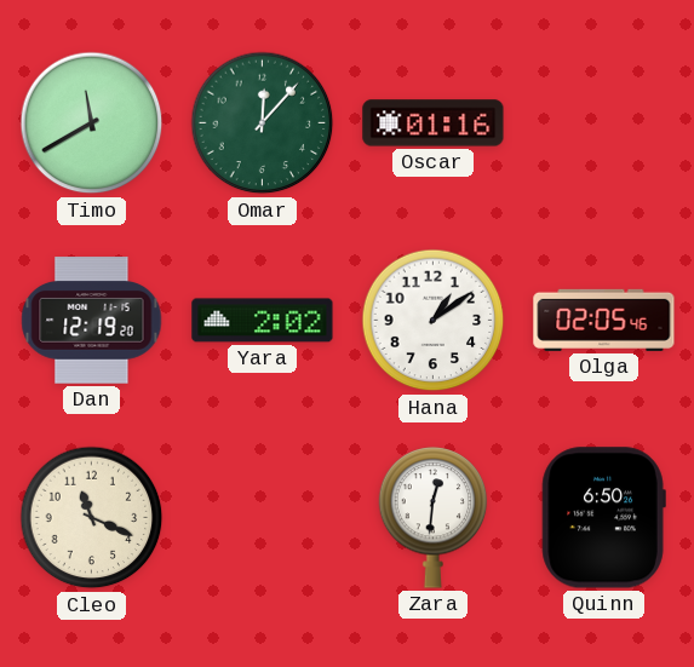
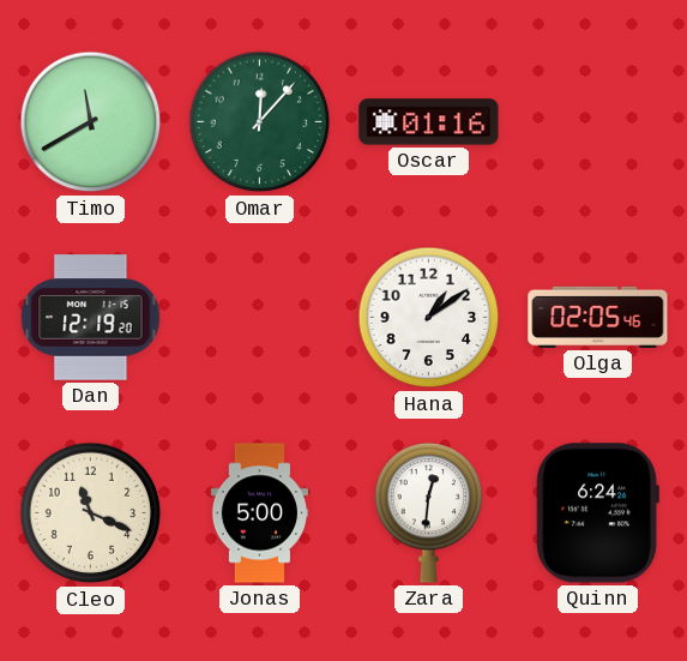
Yara: 2:02 -> none
Jonas: none -> 5:00
Quinn: 6:50 -> 6:24
